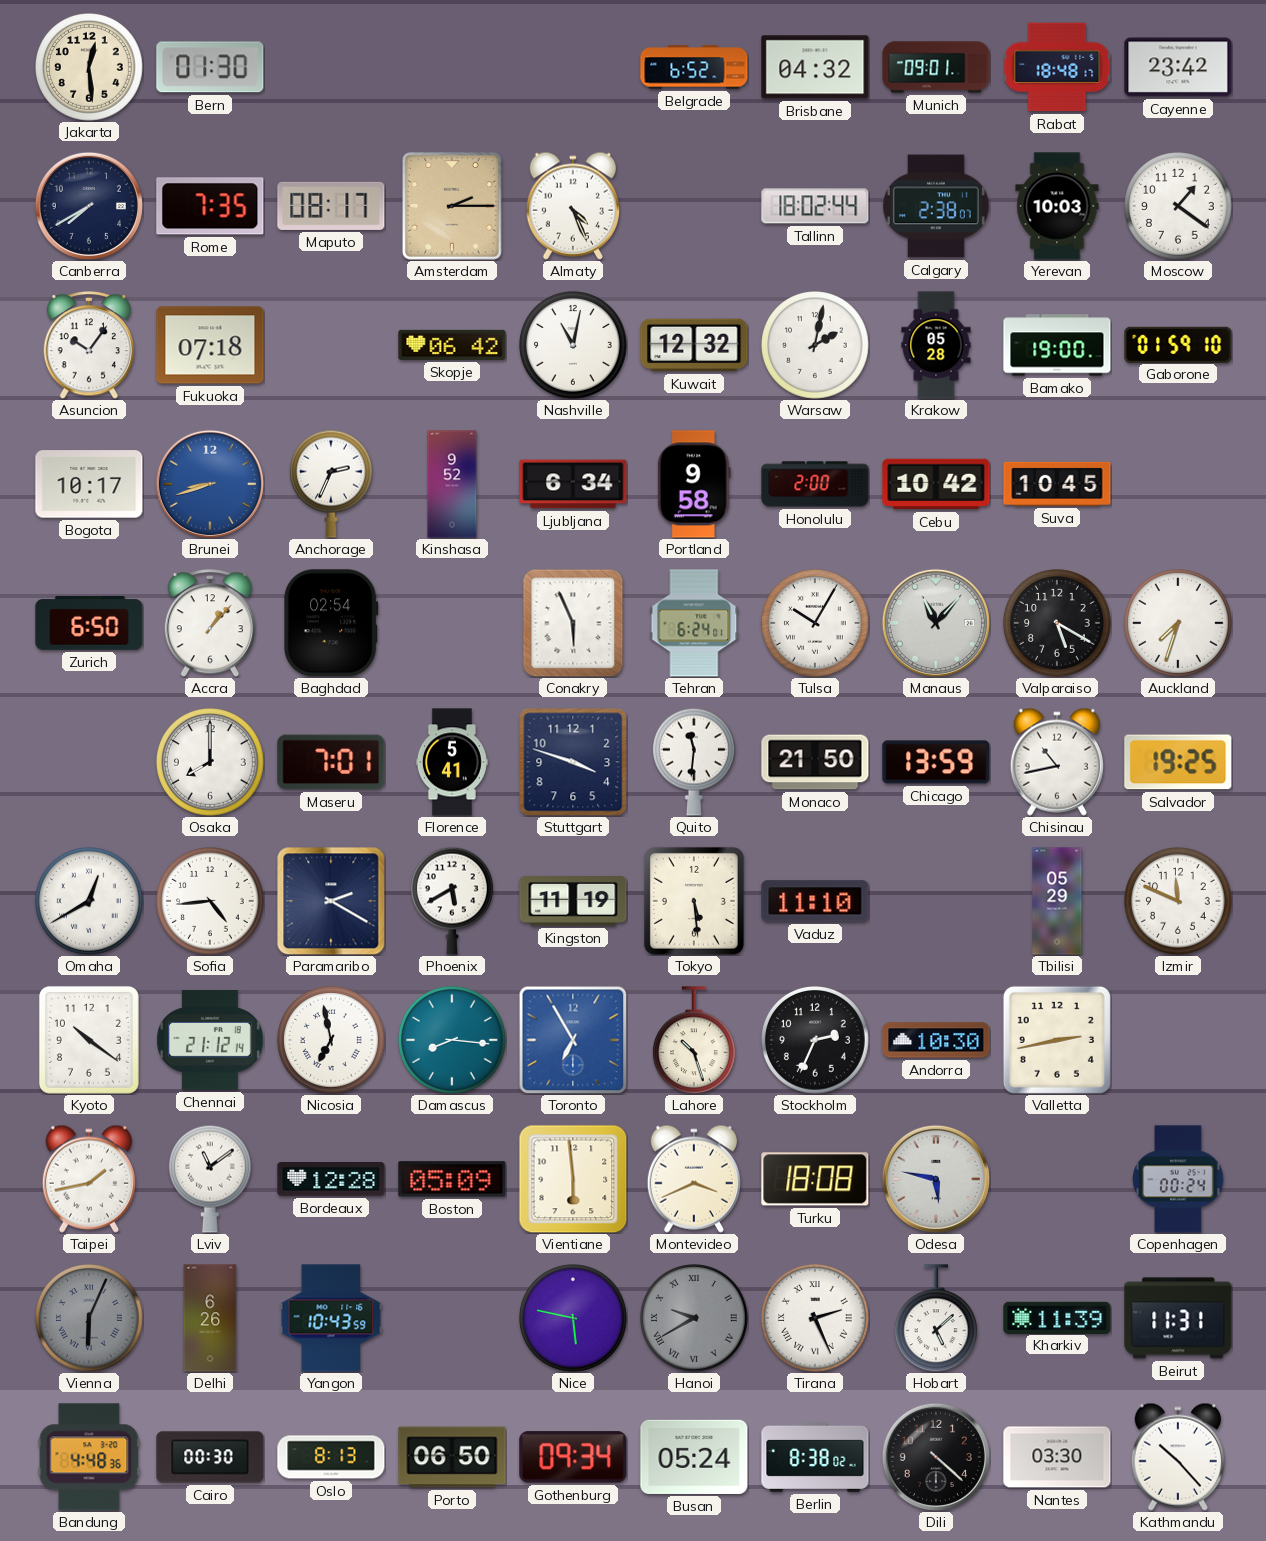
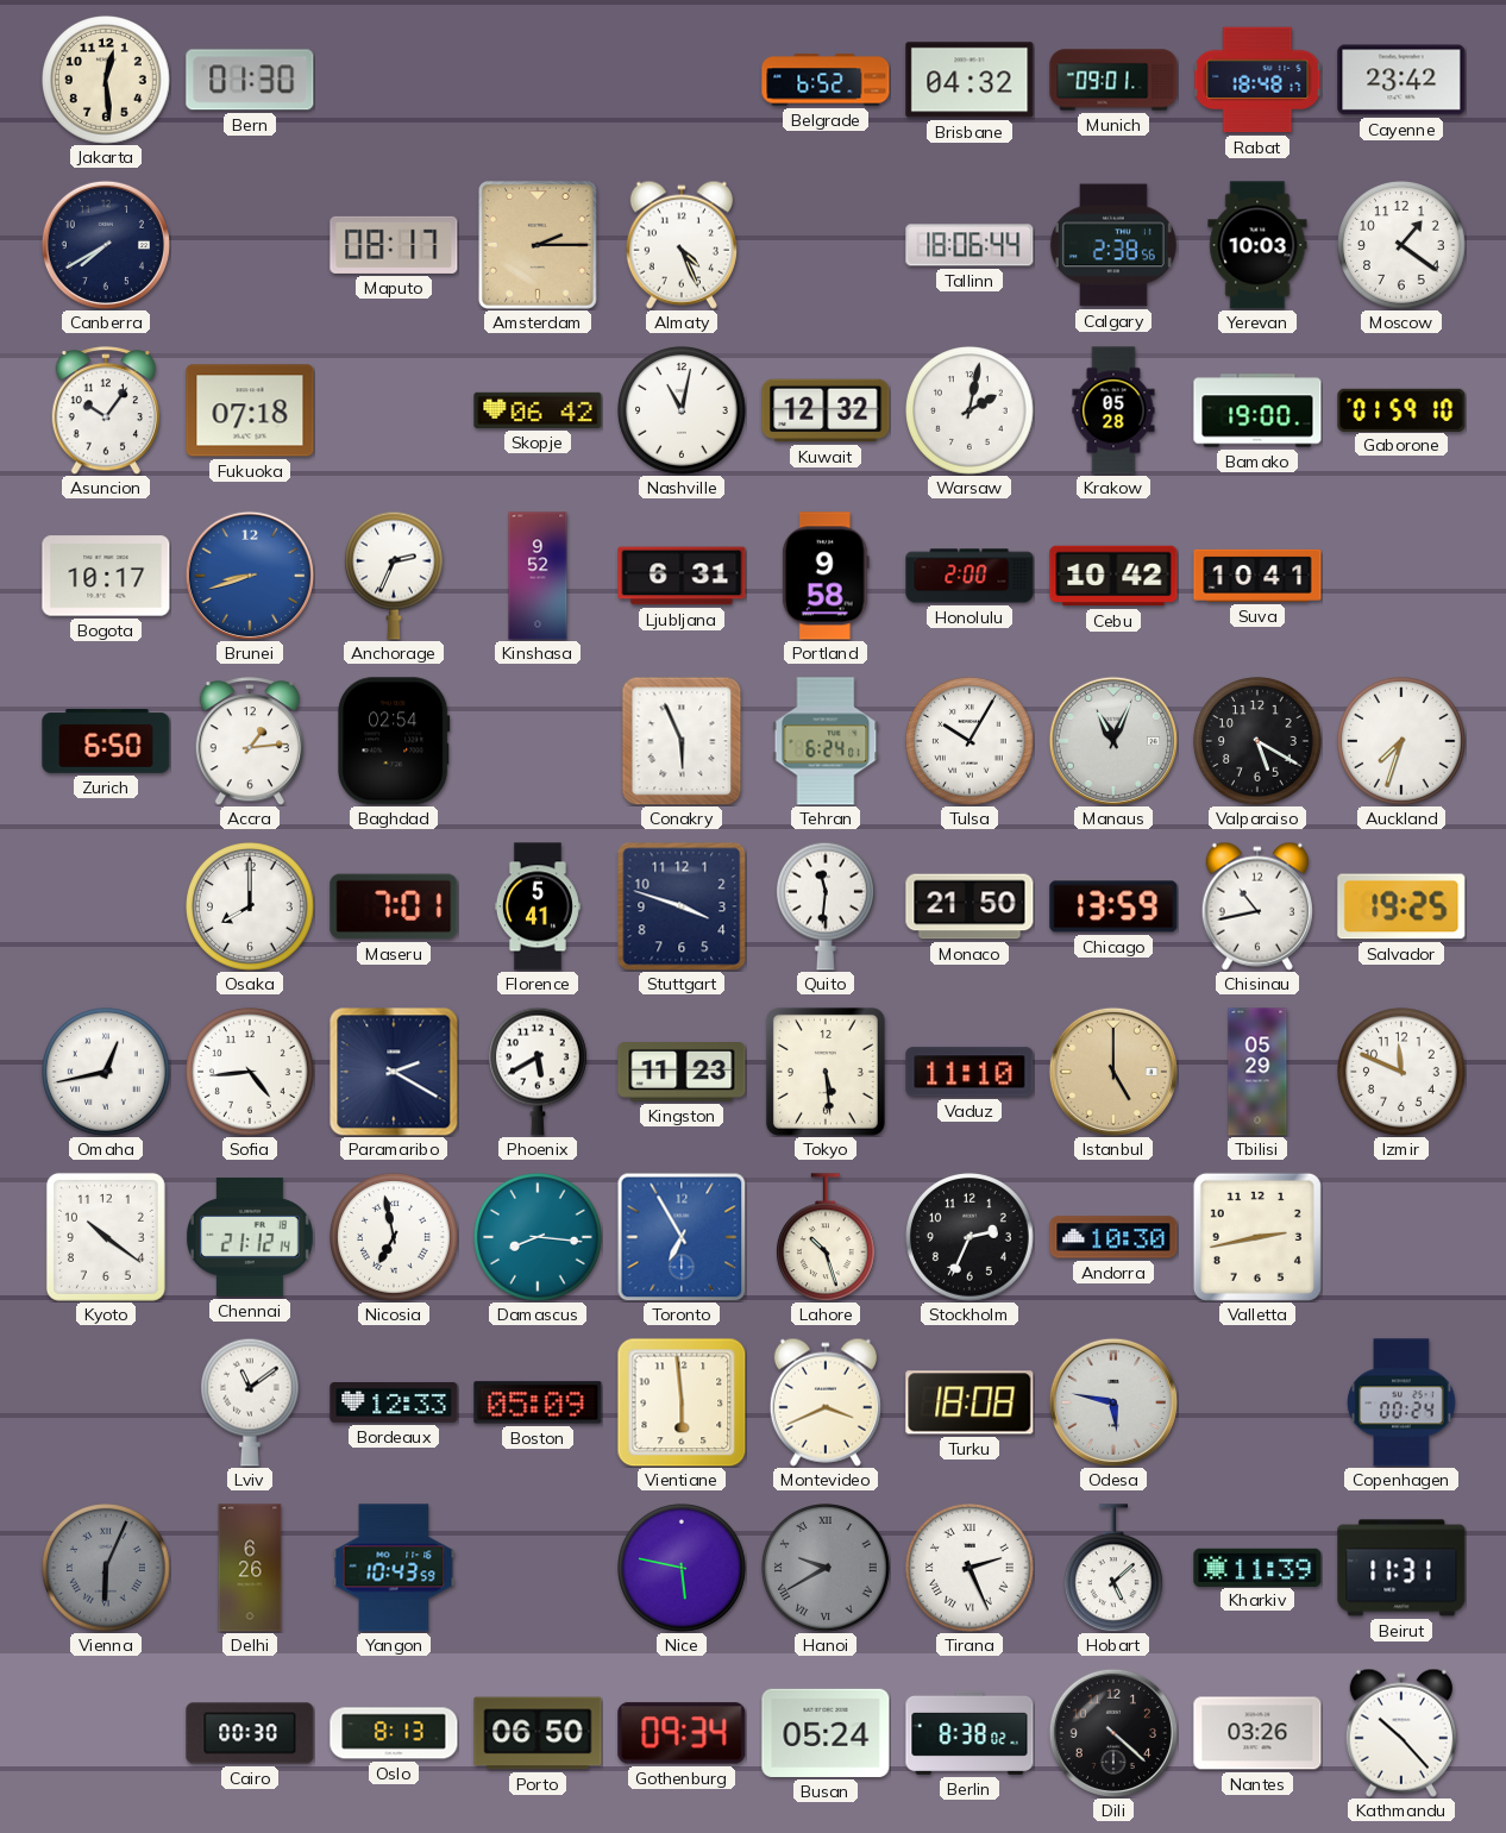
Rome: 7:35 -> none
Tallinn: 18:02 -> 18:06
Calgary: 2:38:07 -> 2:38:56
Ljubljana: 6:34 -> 6:31
Suva: 10:45 -> 10:41
Accra: 1:07 -> 1:14
Manaus: 11:07 -> 11:04
Omaha: 12:40 -> 12:43
Kingston: 11:19 -> 11:23
Istanbul: none -> 5:00
Taipei: 1:43 -> none
Bordeaux: 12:28 -> 12:33
Bandung: 4:48 -> none
Nantes: 03:30 -> 03:26
